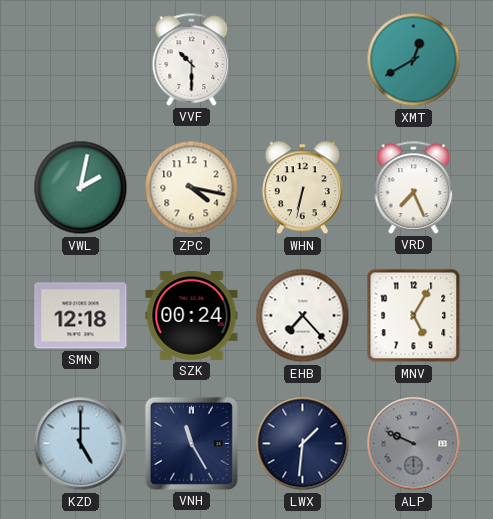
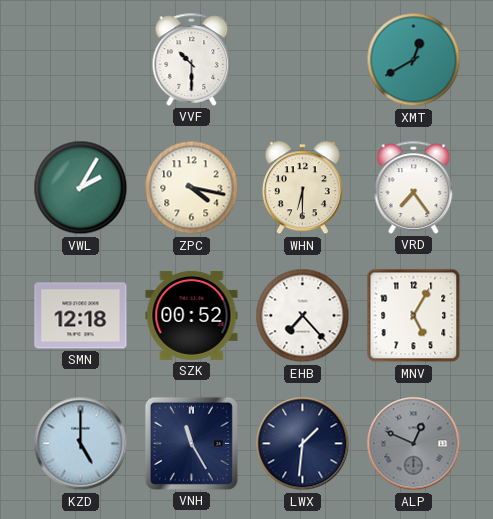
VWL: 2:02 -> 2:05
WHN: 6:32 -> 6:30
VRD: 7:26 -> 7:24
SZK: 00:24 -> 00:52
ALP: 9:49 -> 12:49
